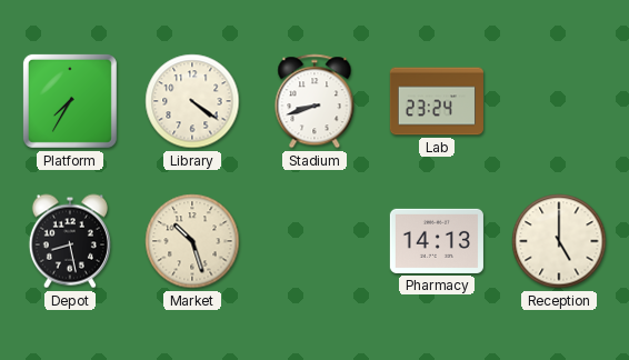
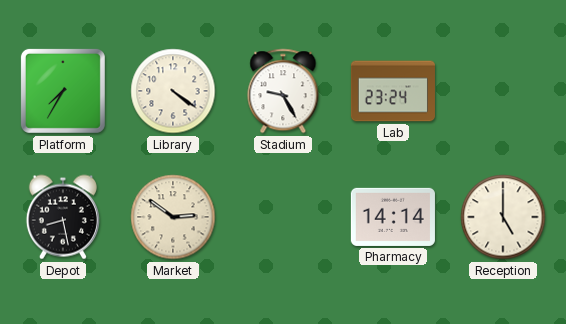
Stadium: 8:42 -> 9:25
Market: 10:27 -> 2:51
Pharmacy: 14:13 -> 14:14
